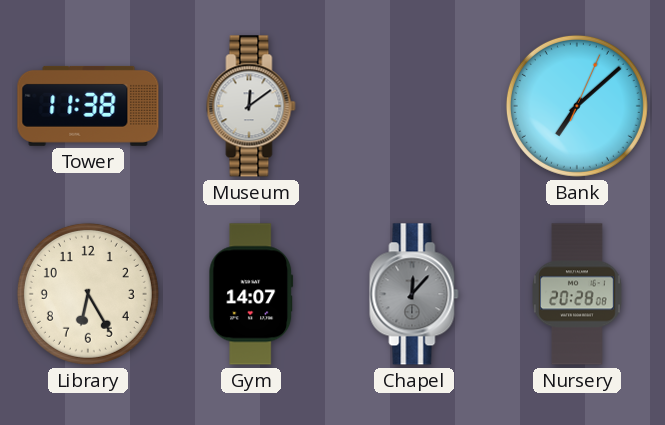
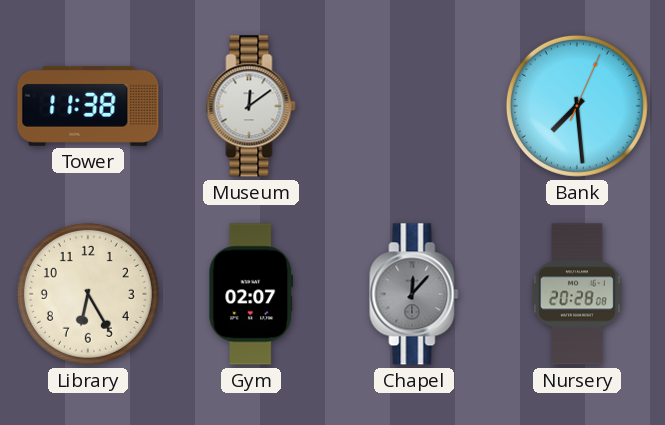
Bank: 7:08 -> 7:29
Gym: 14:07 -> 02:07
